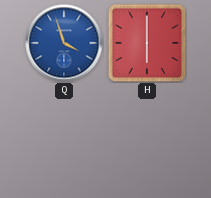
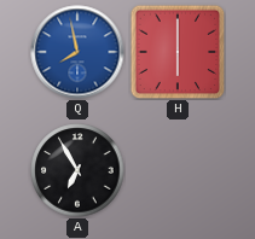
Q: 3:57 -> 7:58
A: none -> 6:55
